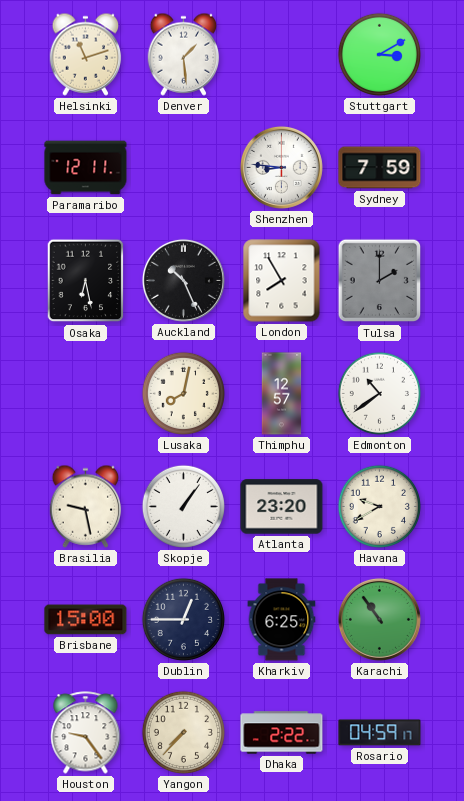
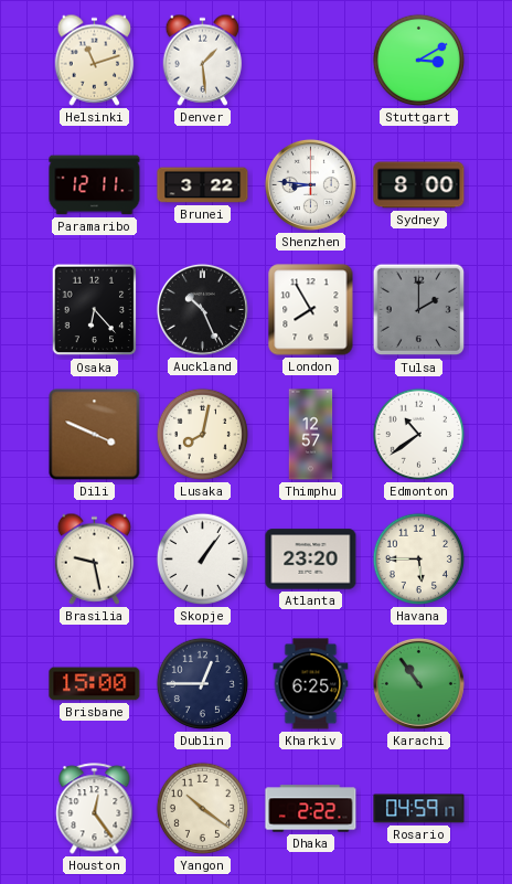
Brunei: none -> 3:22
Sydney: 7:59 -> 8:00
Osaka: 6:28 -> 6:23
Dili: none -> 3:49
Havana: 9:40 -> 5:45
Houston: 9:24 -> 12:24
Yangon: 7:37 -> 10:21
